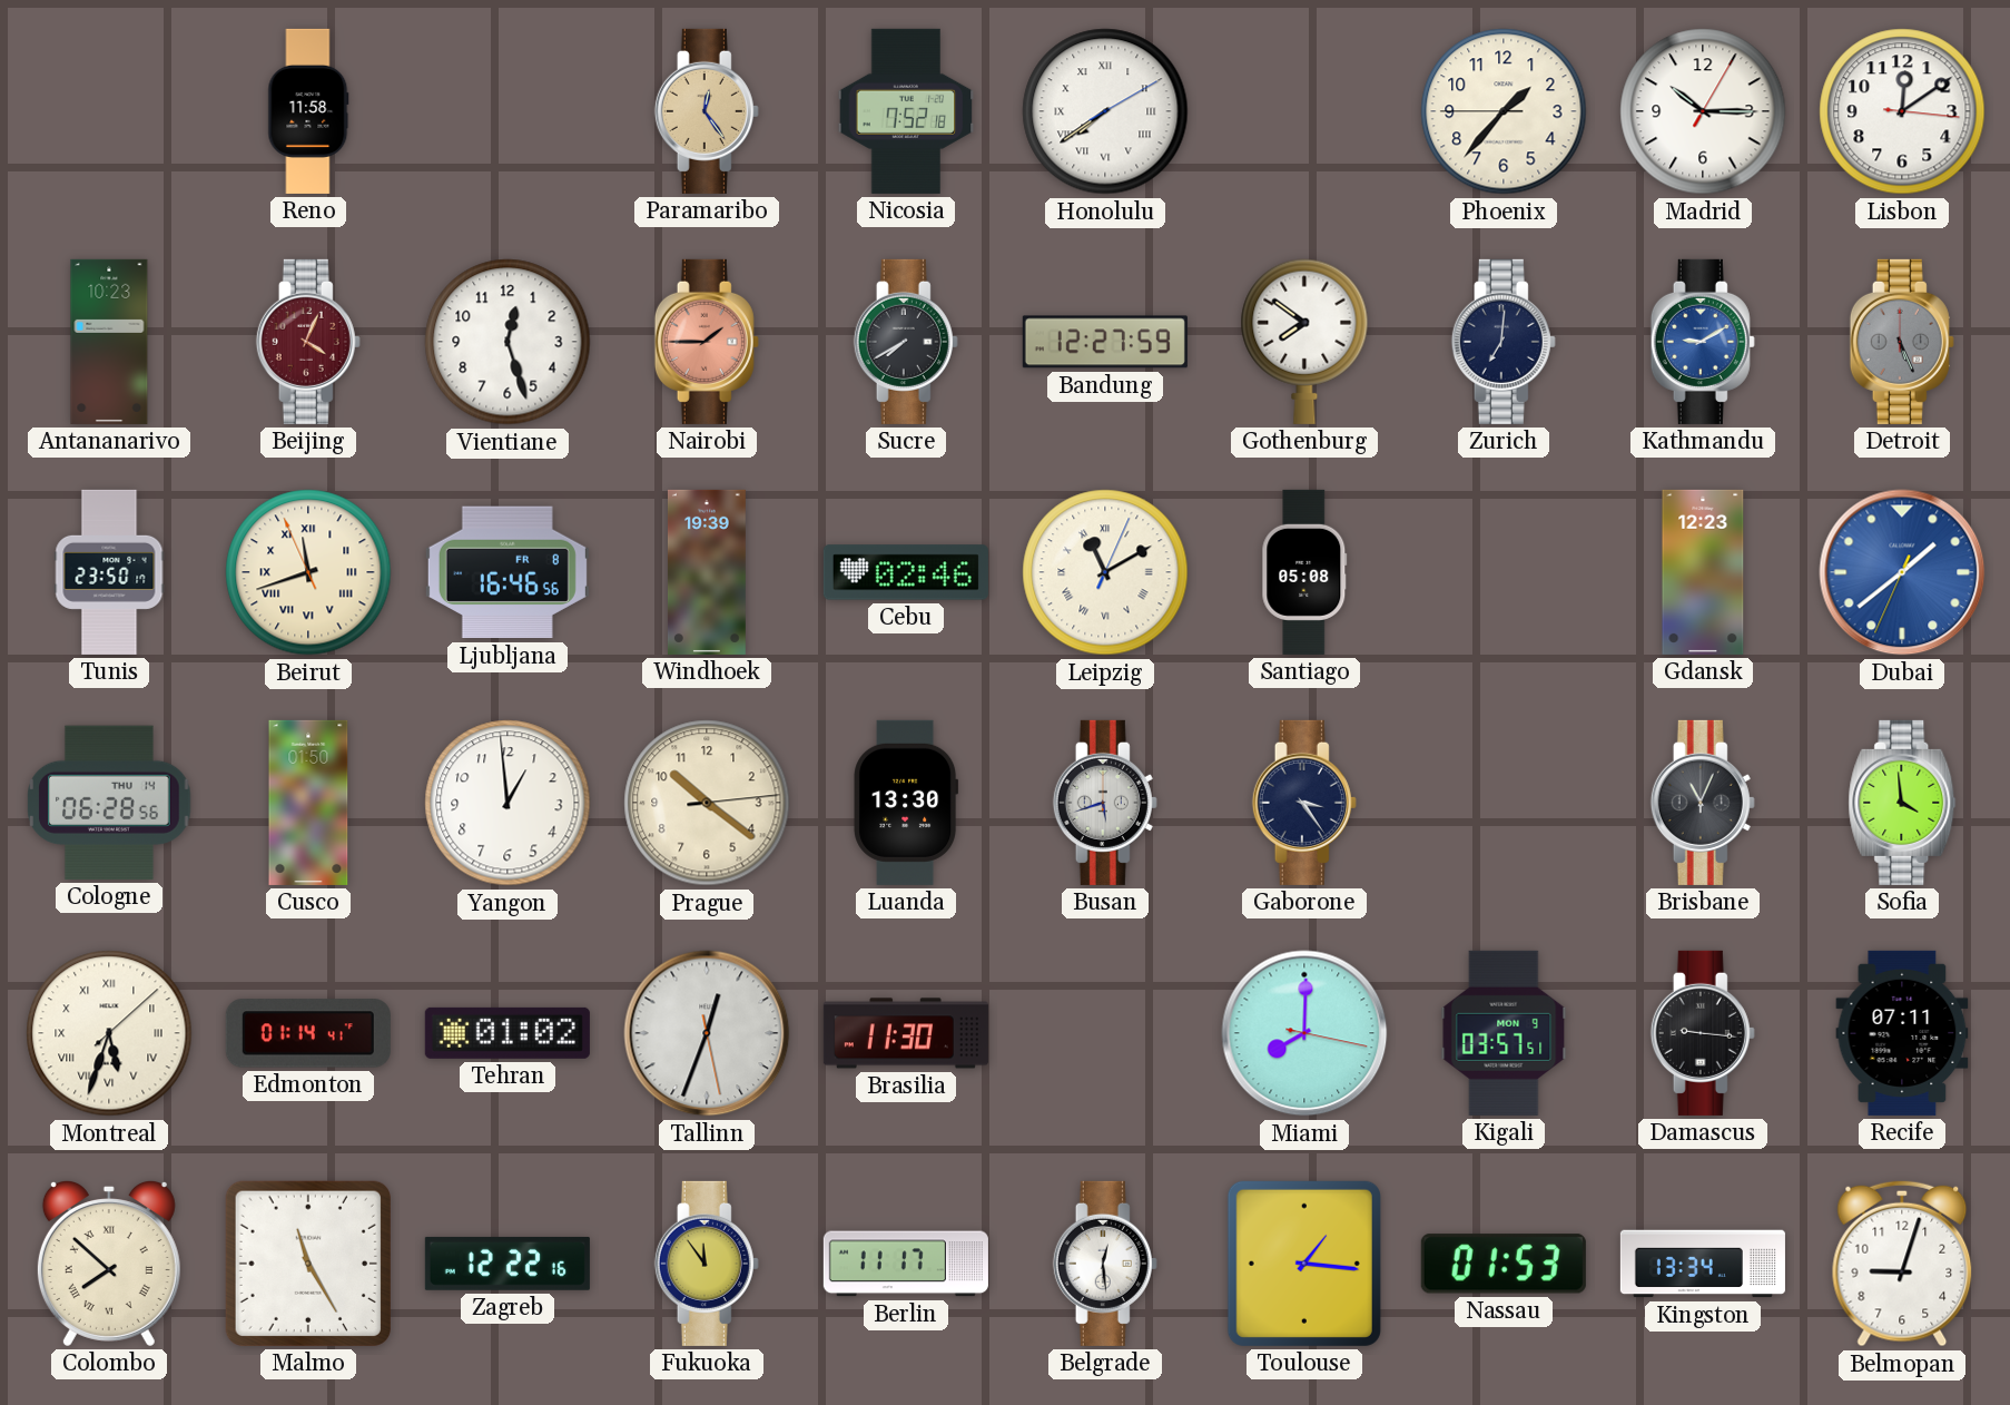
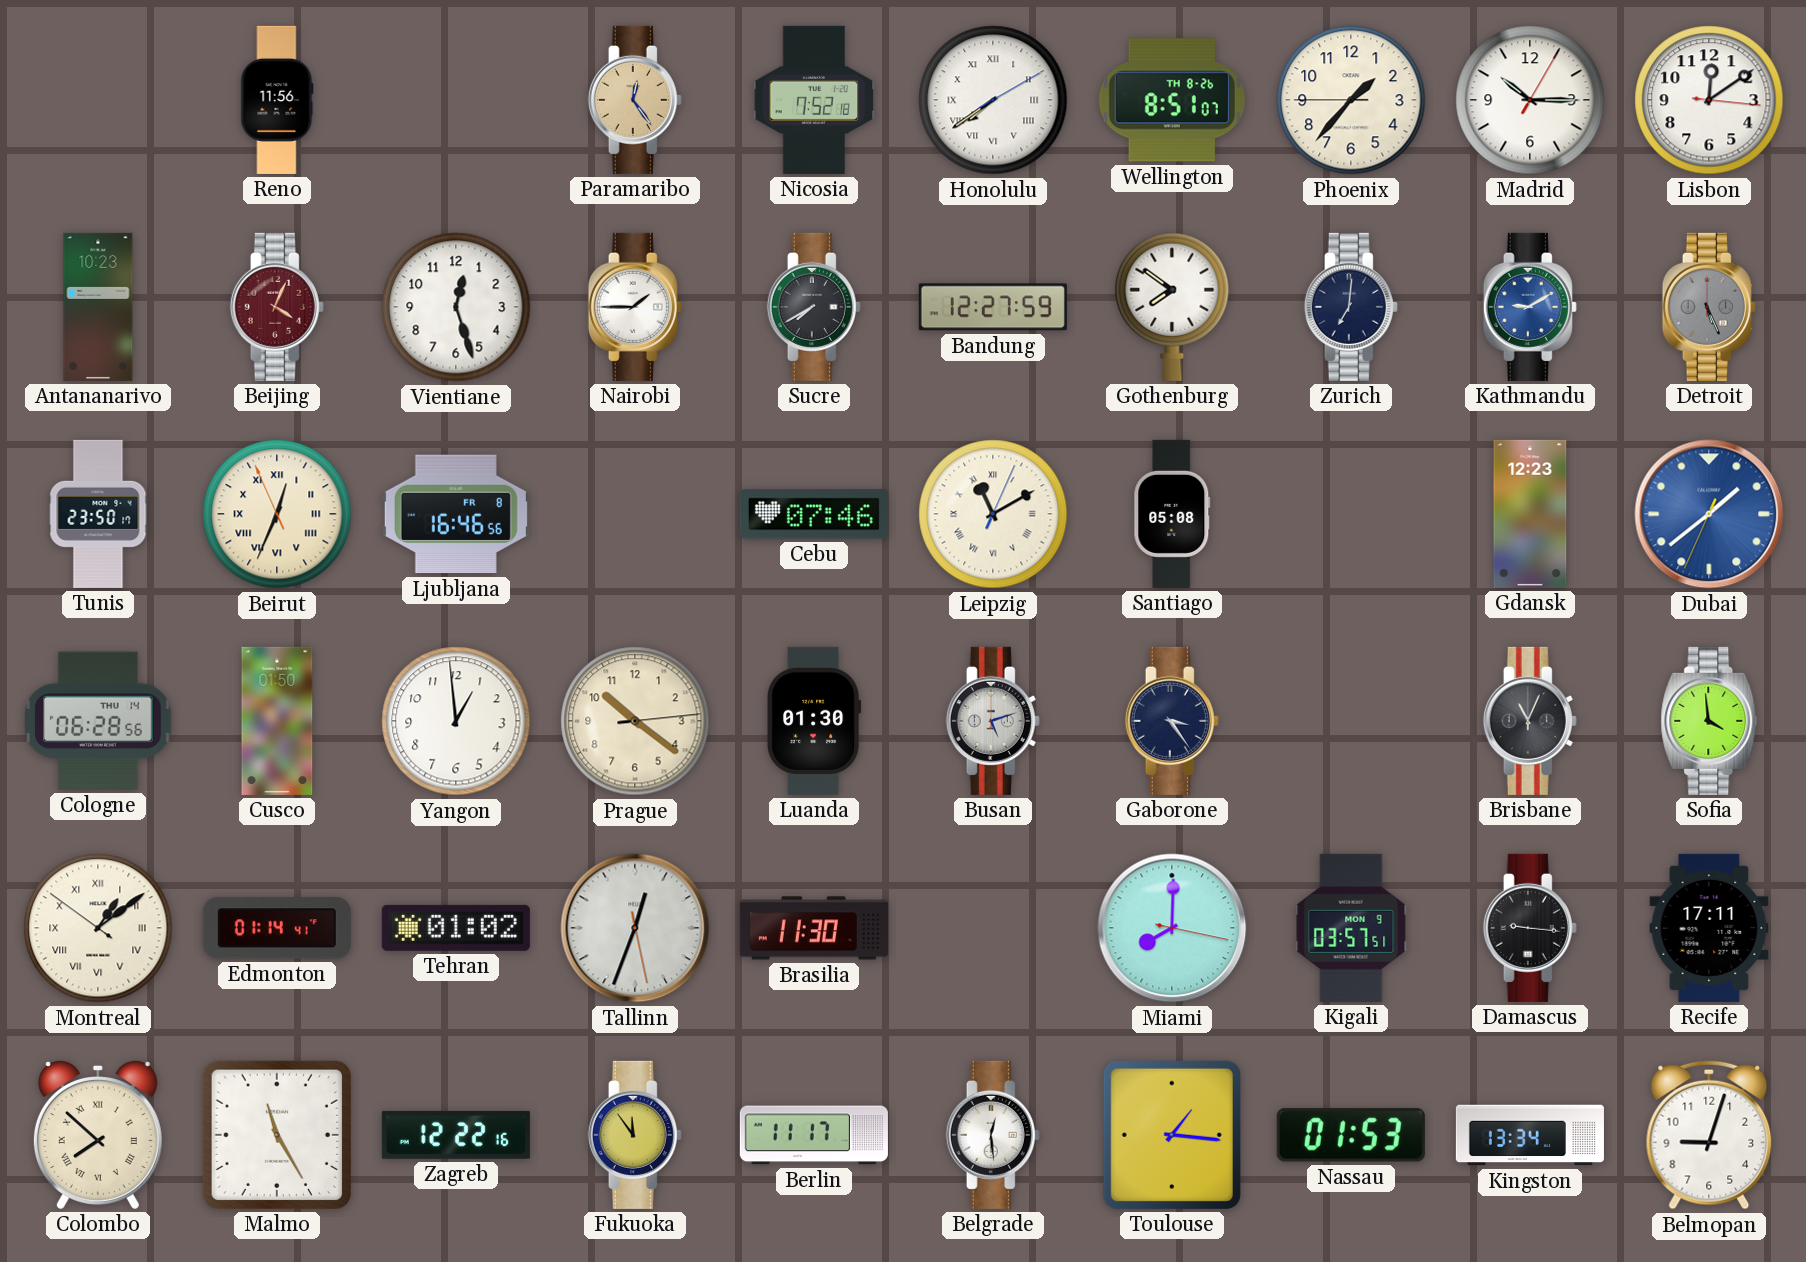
Reno: 11:58 -> 11:56
Wellington: none -> 8:51
Nairobi dial: salmon -> white
Beirut: 11:41 -> 12:33
Windhoek: 19:39 -> none
Cebu: 02:46 -> 07:46
Luanda: 13:30 -> 01:30
Busan: 5:42 -> 5:12
Montreal: 5:33 -> 1:08
Recife: 07:11 -> 17:11
